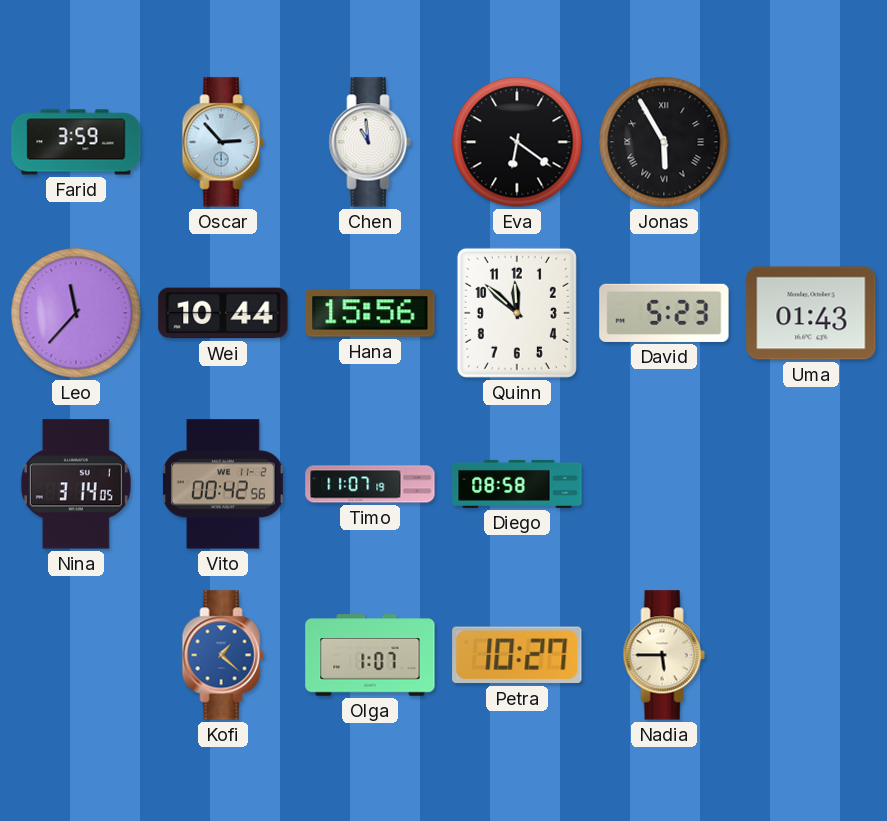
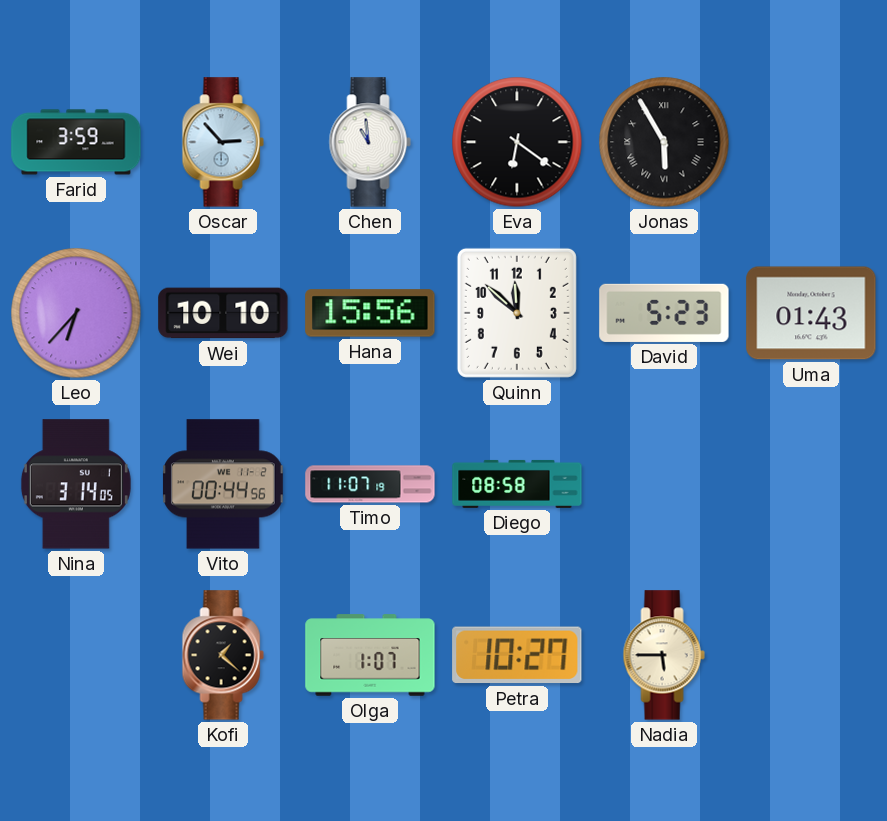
Leo: 11:37 -> 6:37
Wei: 10:44 -> 10:10
Vito: 00:42 -> 00:44
Kofi dial: blue -> black
